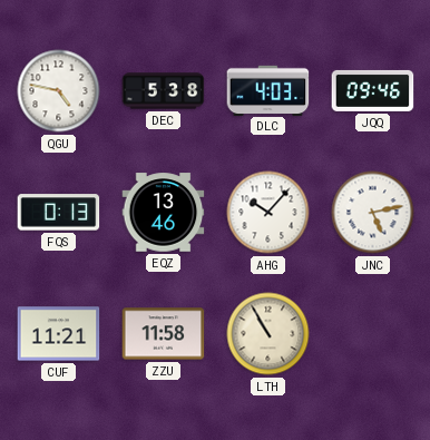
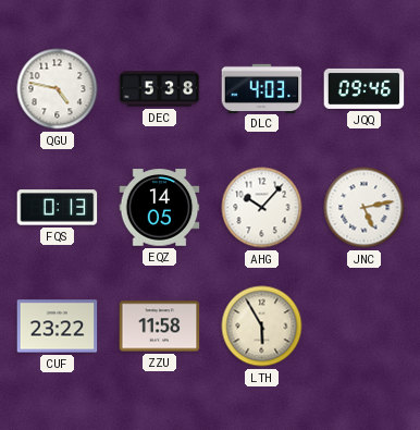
EQZ: 13:46 -> 14:05
CUF: 11:21 -> 23:22
LTH: 10:55 -> 5:55
